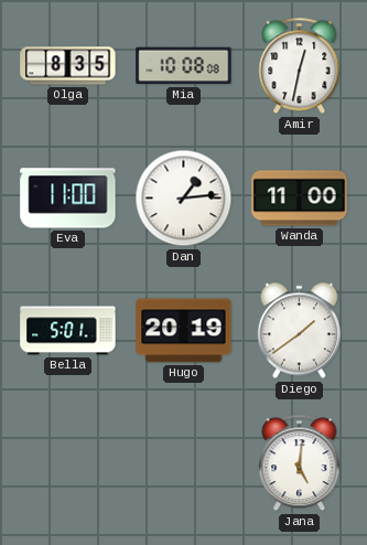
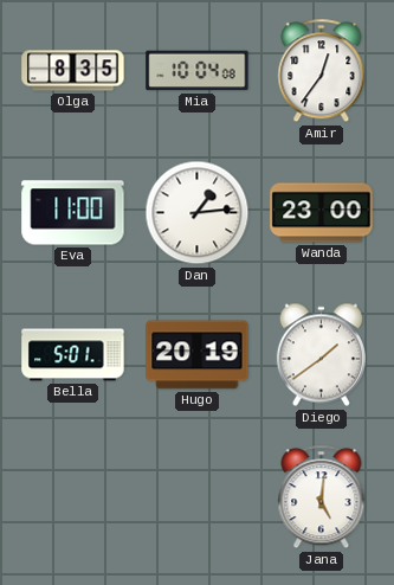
Mia: 10:08 -> 10:04
Amir: 12:32 -> 12:36
Wanda: 11:00 -> 23:00
